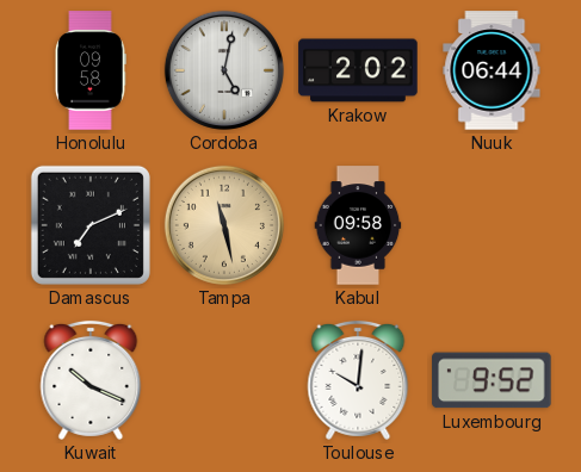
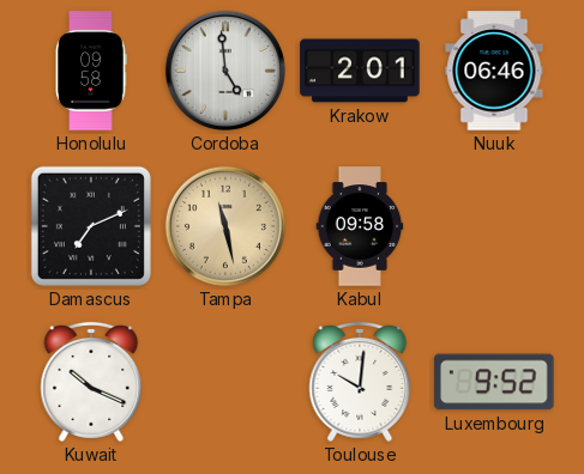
Cordoba: 5:02 -> 4:59
Krakow: 2:02 -> 2:01
Nuuk: 06:44 -> 06:46
